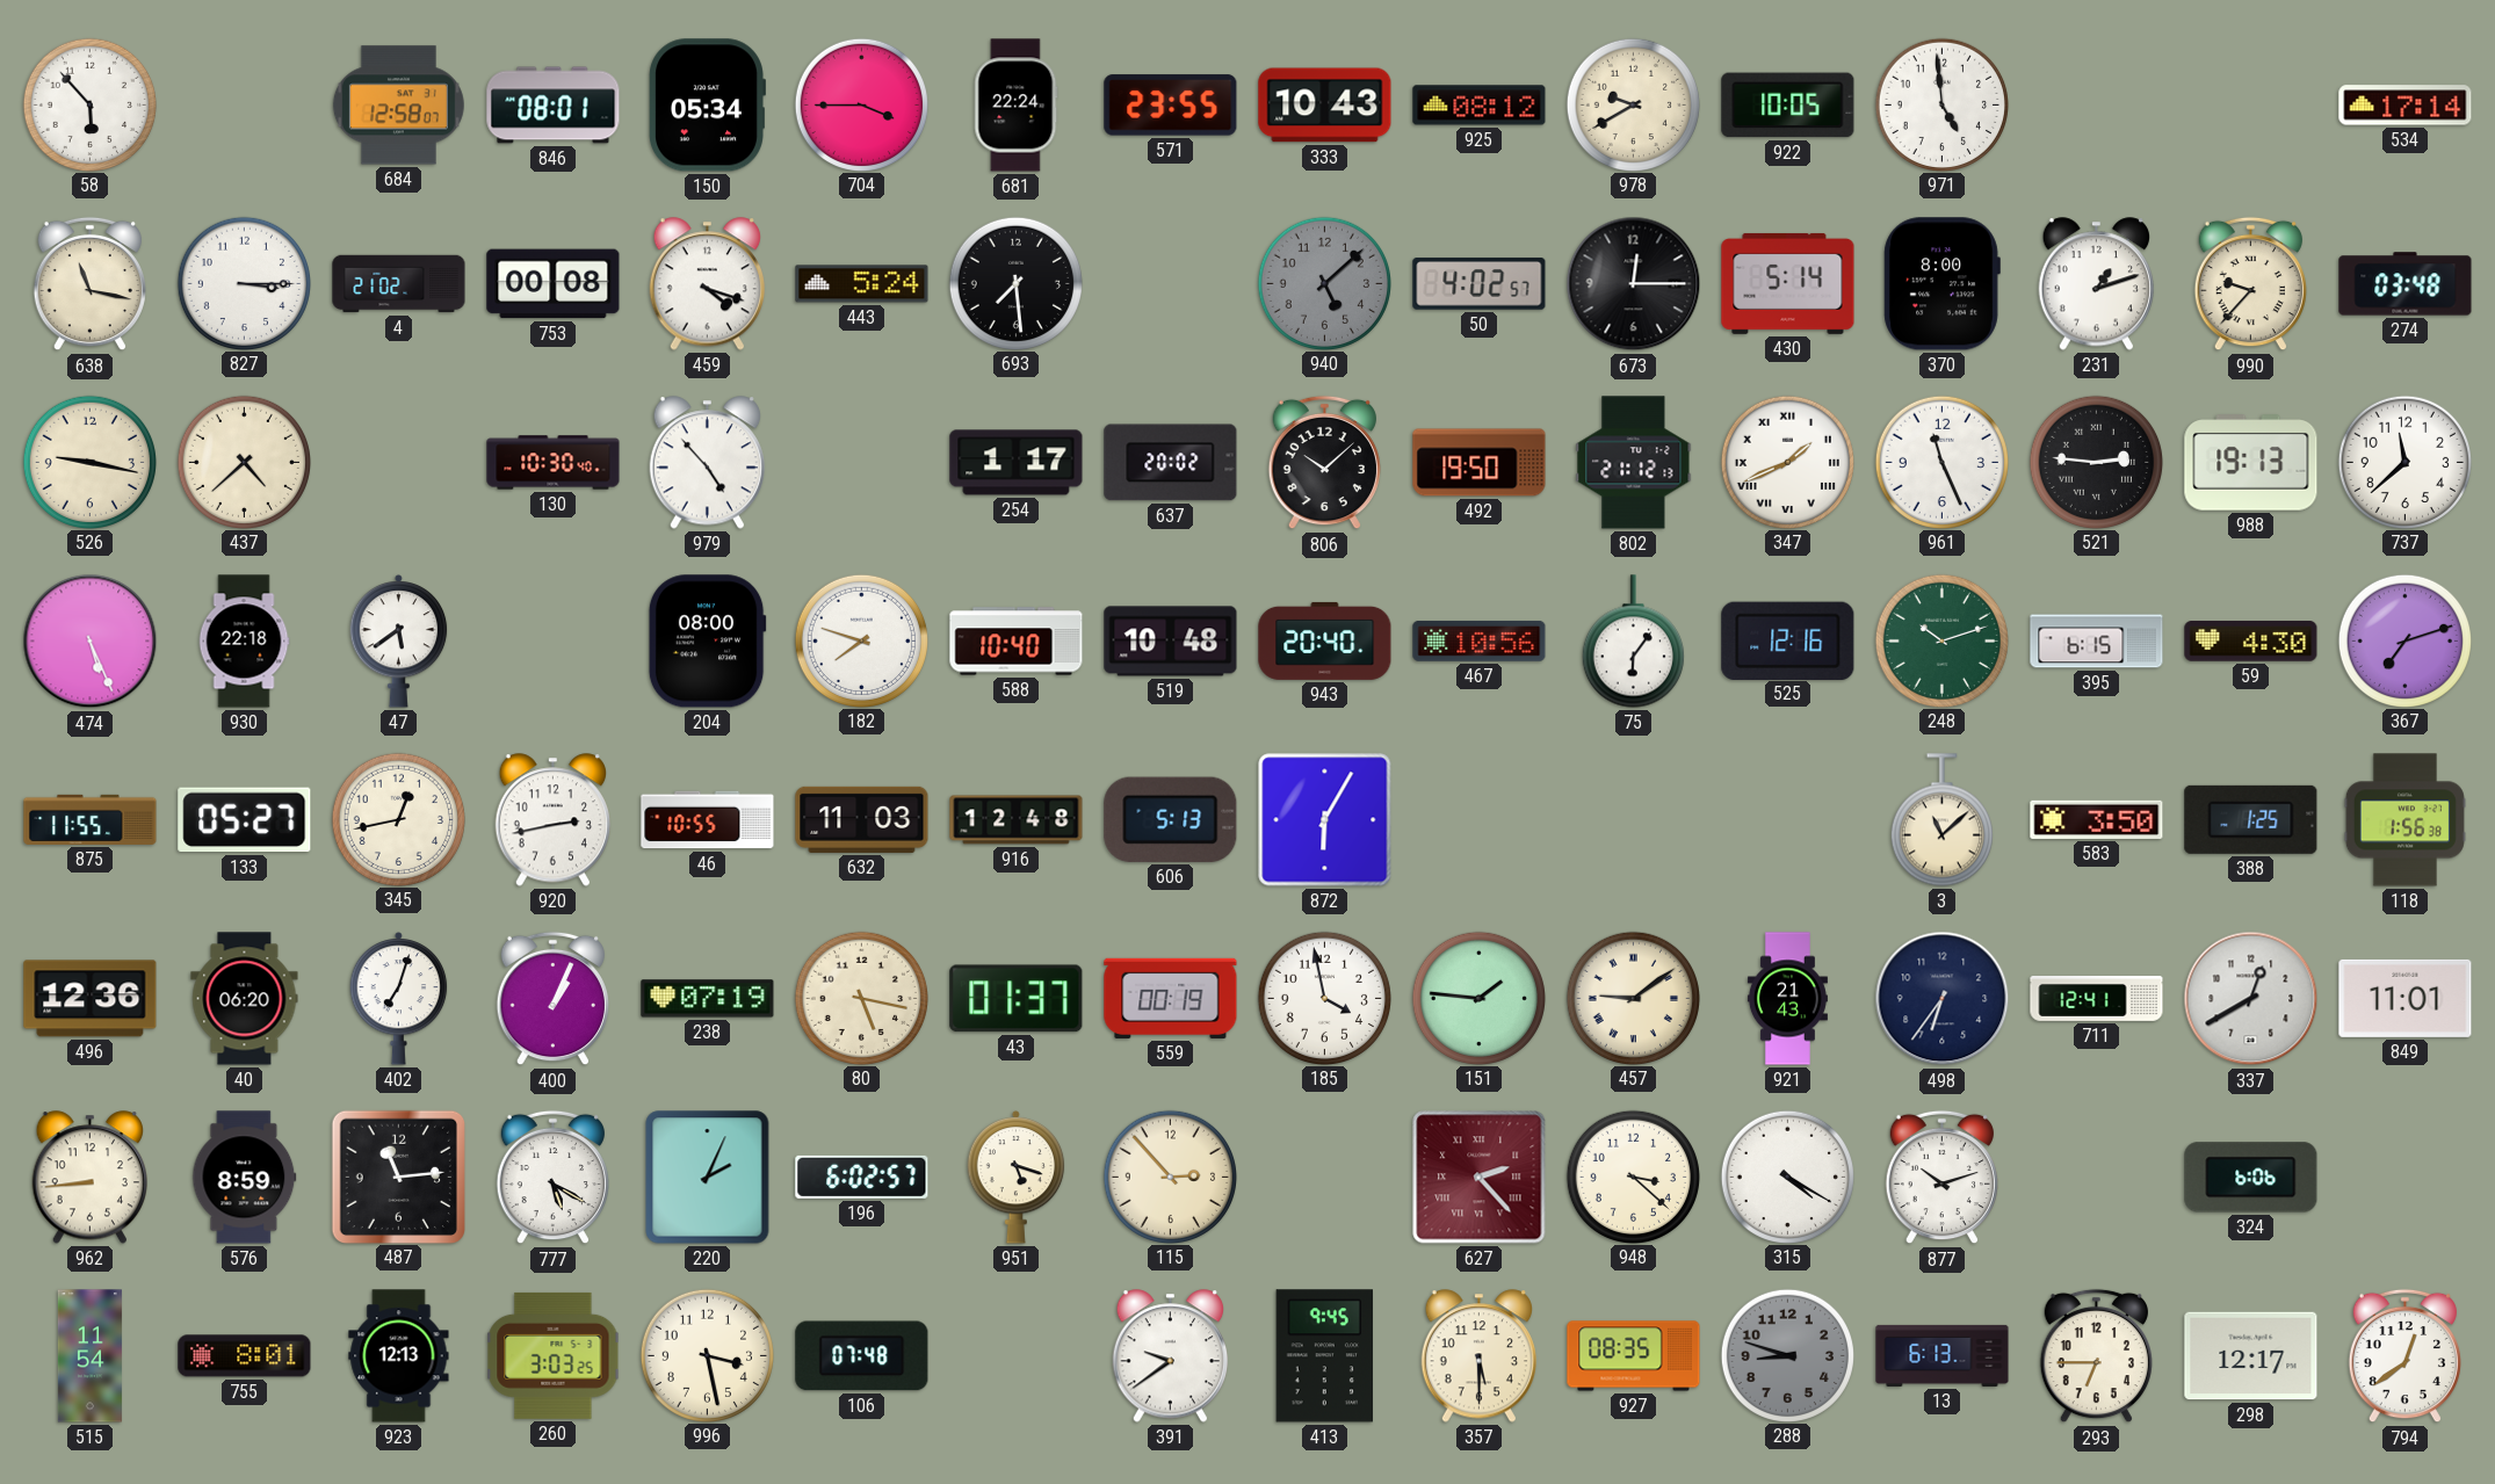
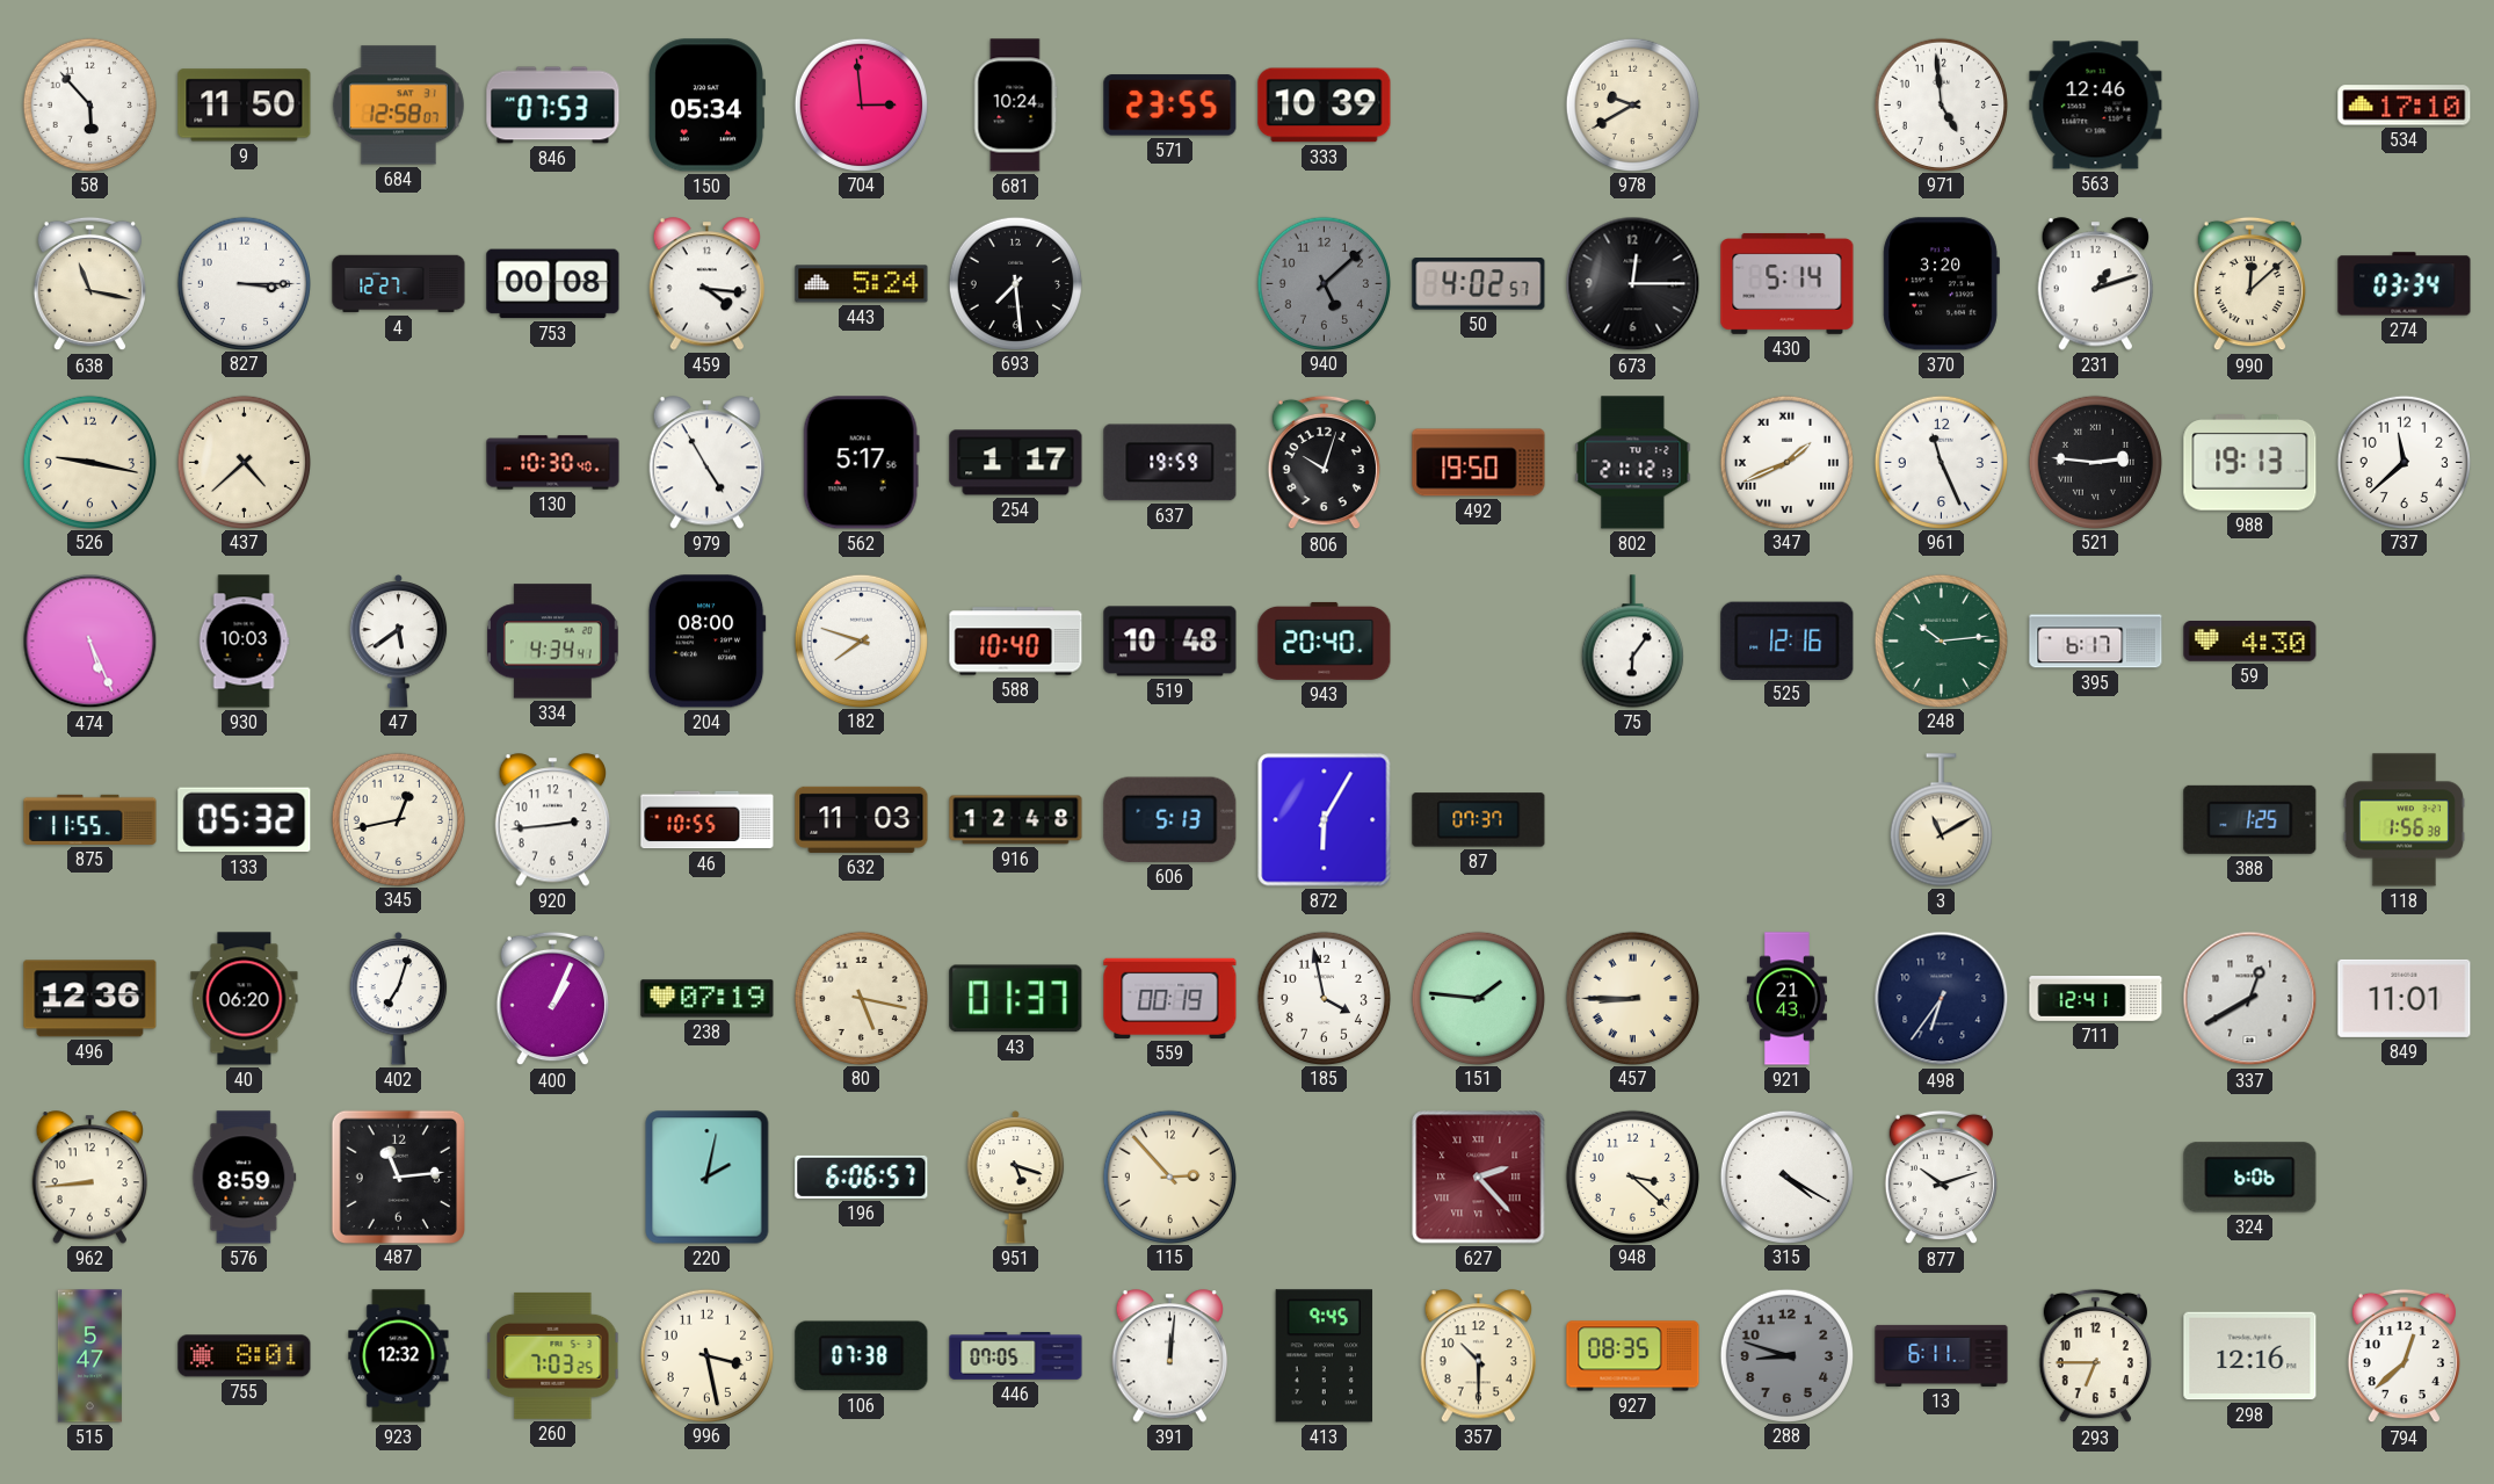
9: none -> 11:50
846: 08:01 -> 07:53
704: 3:45 -> 2:59
681: 22:24 -> 10:24
333: 10:43 -> 10:39
925: 08:12 -> none
922: 10:05 -> none
563: none -> 12:46
534: 17:14 -> 17:10
4: 21:02 -> 12:27
459: 4:18 -> 4:16
370: 8:00 -> 3:20
990: 9:37 -> 12:08
274: 03:48 -> 03:34
979: 4:53 -> 4:55
562: none -> 5:17
637: 20:02 -> 19:59
806: 10:08 -> 10:03
930: 22:18 -> 10:03
334: none -> 4:34
467: 10:56 -> none
248: 10:12 -> 10:14
395: 6:15 -> 6:17
367: 7:12 -> none
133: 05:27 -> 05:32
920: 2:43 -> 2:44
87: none -> 07:37
3: 11:08 -> 11:10
583: 3:50 -> none
457: 9:09 -> 8:45
777: 5:20 -> none
220: 2:04 -> 2:02
196: 6:02 -> 6:06
515: 11:54 -> 5:47
923: 12:13 -> 12:32
260: 3:03 -> 7:03
106: 07:48 -> 07:38
446: none -> 07:05
391: 9:39 -> 12:01
357: 5:30 -> 10:30
13: 6:13 -> 6:11
298: 12:17 -> 12:16
794: 12:39 -> 12:38
